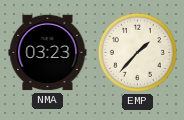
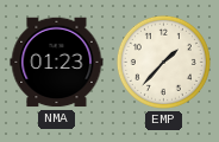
NMA: 03:23 -> 01:23
